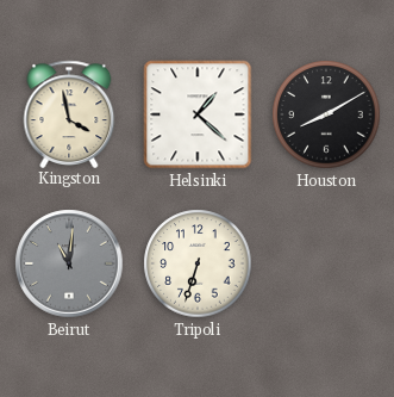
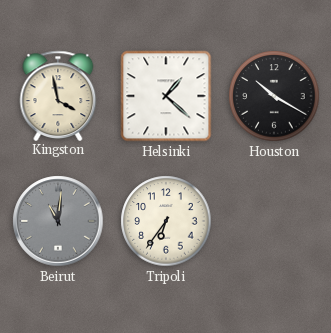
Houston: 8:10 -> 10:20
Tripoli: 6:33 -> 6:36
